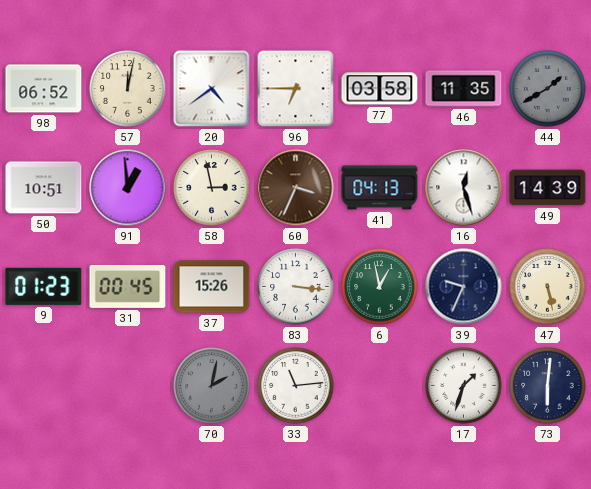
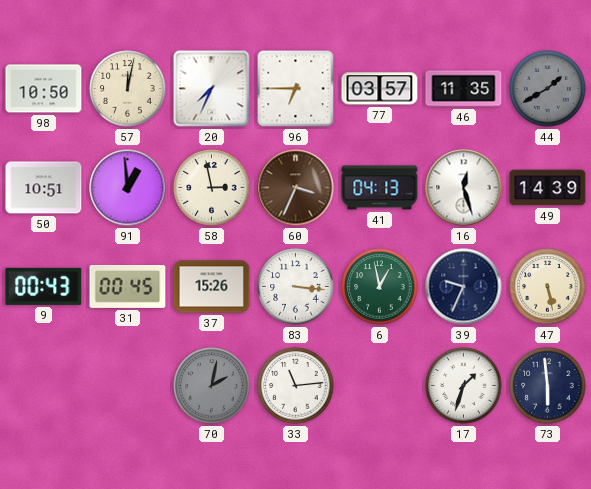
98: 06:52 -> 10:50
20: 4:39 -> 7:34
77: 03:58 -> 03:57
9: 01:23 -> 00:43
73: 6:01 -> 5:59
